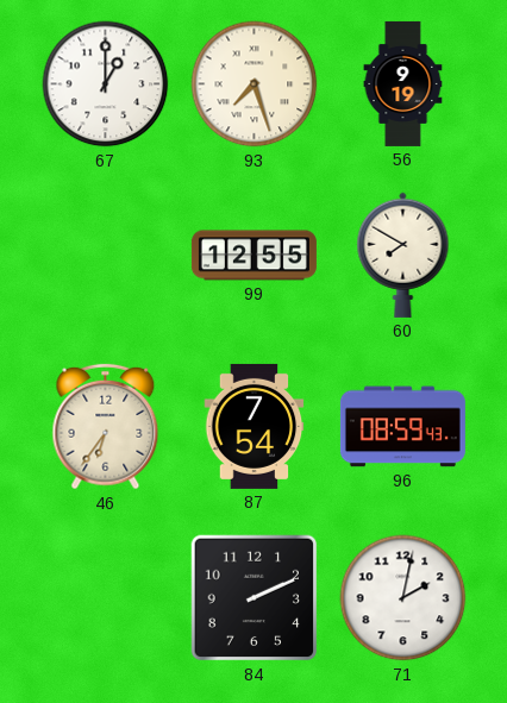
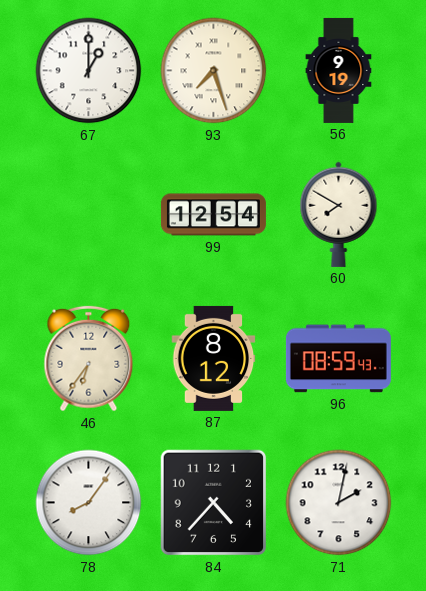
99: 12:55 -> 12:54
87: 7:54 -> 8:12
78: none -> 8:06
84: 2:11 -> 4:37
